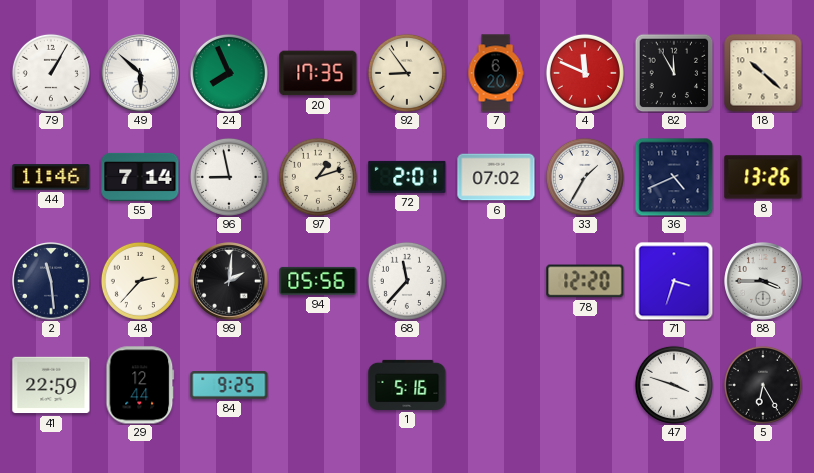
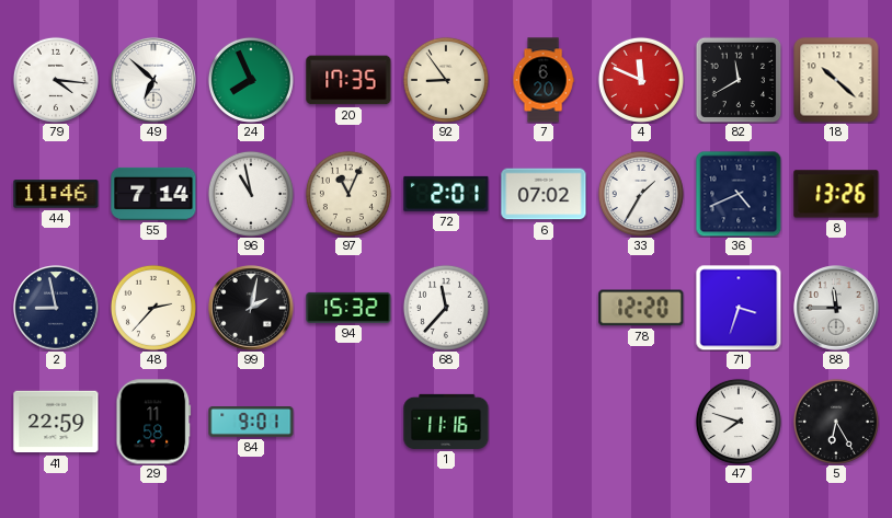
79: 1:05 -> 4:16
49: 5:52 -> 6:52
82: 11:55 -> 11:40
96: 8:58 -> 10:58
97: 1:12 -> 11:04
2: 11:29 -> 8:58
99: 2:01 -> 2:02
94: 05:56 -> 15:32
88: 3:45 -> 11:45
29: 12:44 -> 11:58
84: 9:25 -> 9:01
1: 5:16 -> 11:16
47: 3:48 -> 7:48
